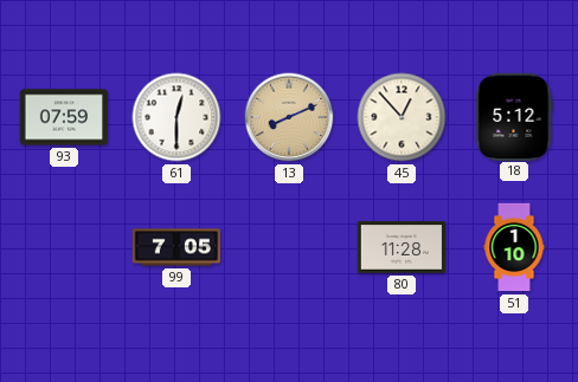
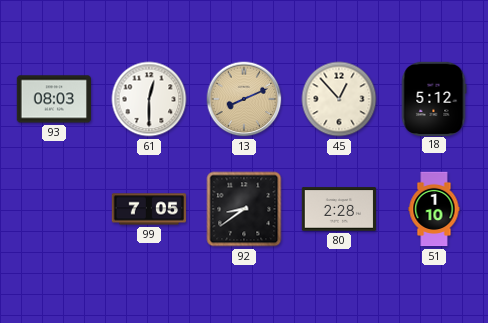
93: 07:59 -> 08:03
92: none -> 8:39
80: 11:28 -> 2:28
